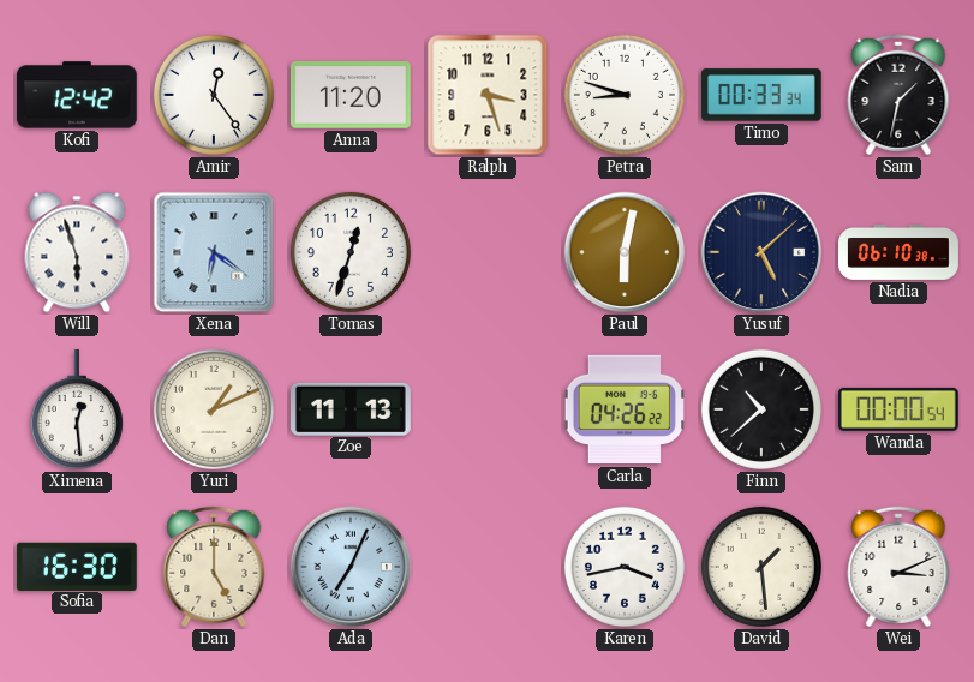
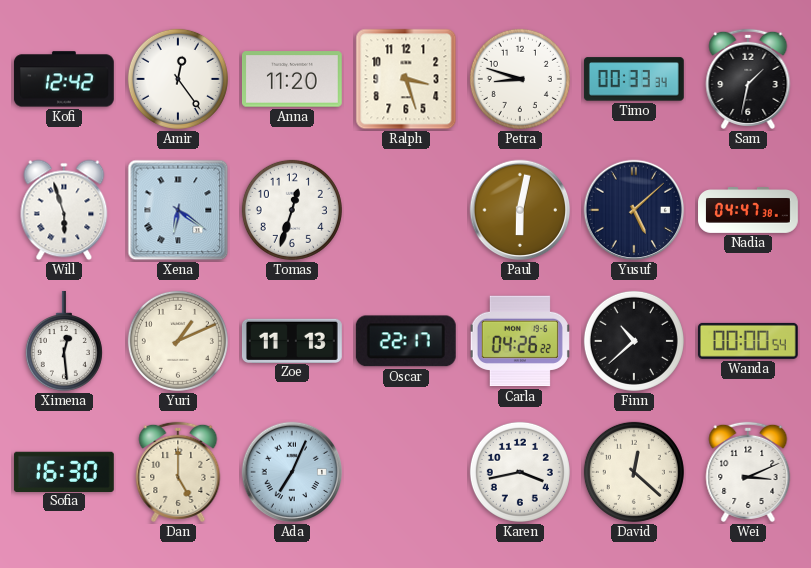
Nadia: 06:10 -> 04:47
Oscar: none -> 22:17
David: 1:29 -> 12:22
